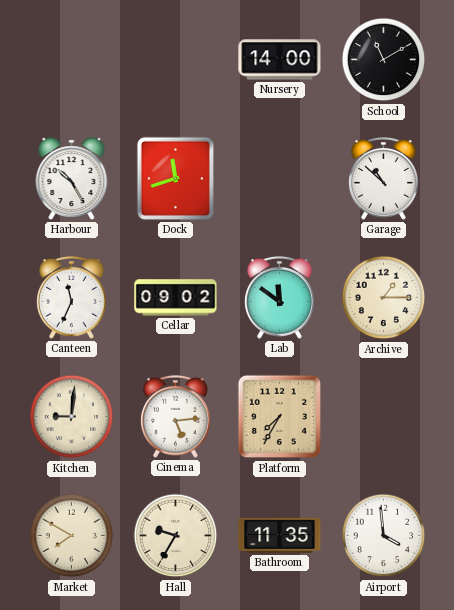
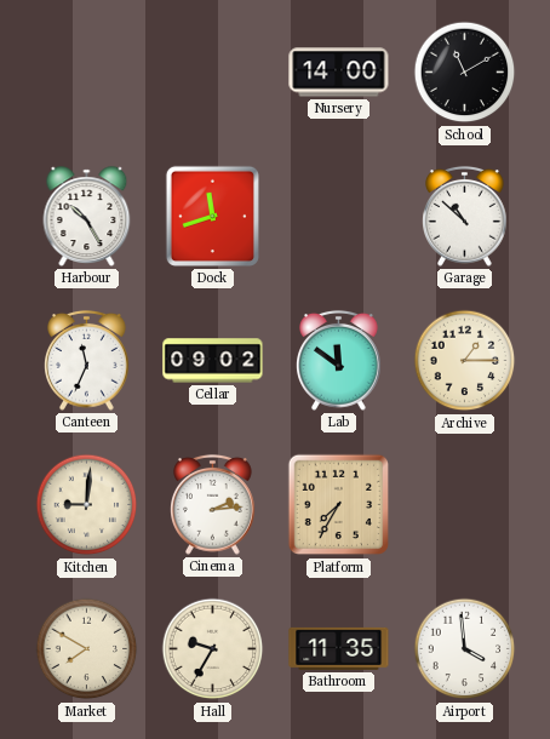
Cinema: 5:14 -> 2:14
